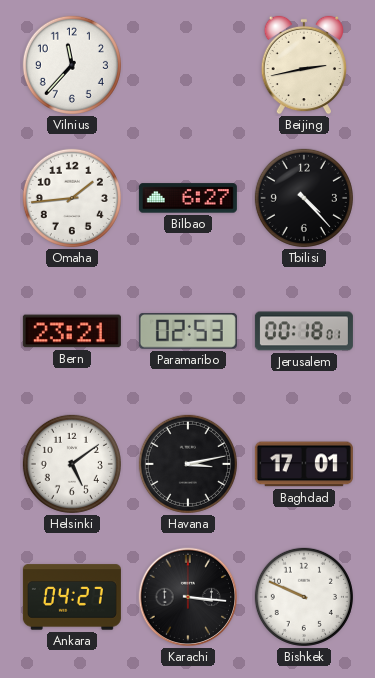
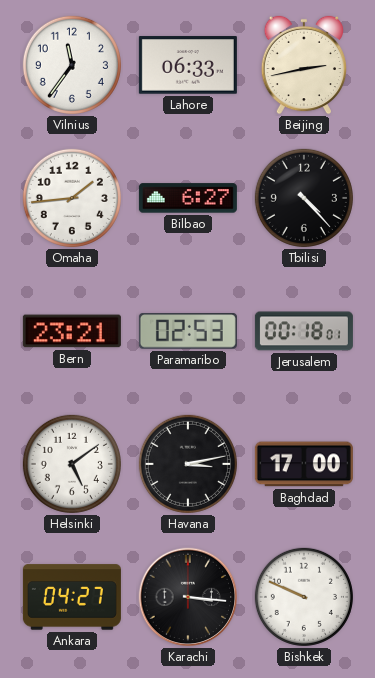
Vilnius: 11:37 -> 11:36
Lahore: none -> 06:33
Baghdad: 17:01 -> 17:00
